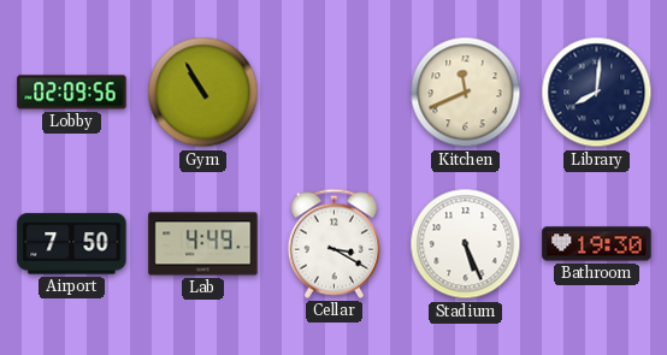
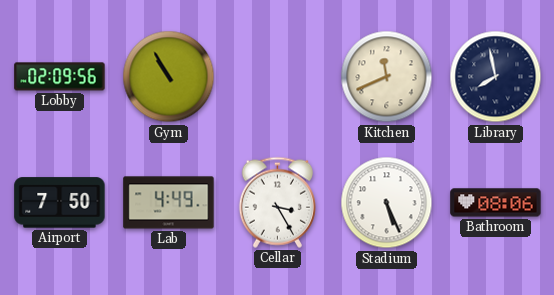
Library: 8:01 -> 7:58
Cellar: 3:20 -> 3:25
Bathroom: 19:30 -> 08:06
